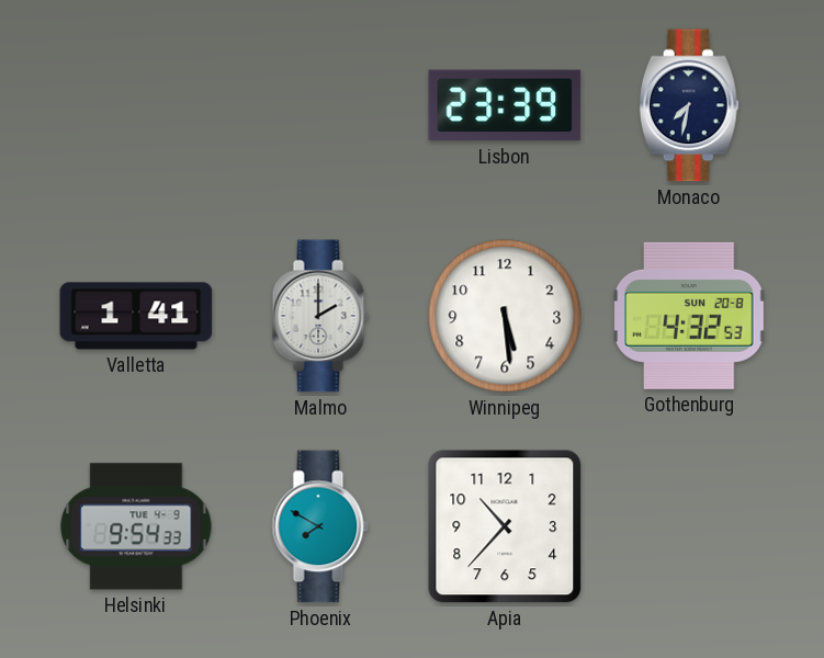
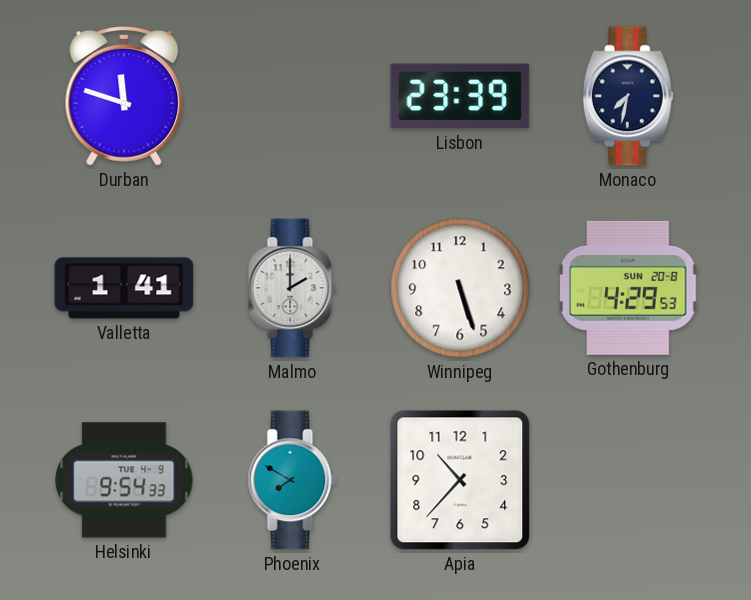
Durban: none -> 11:48
Winnipeg: 5:29 -> 5:27
Gothenburg: 4:32 -> 4:29
